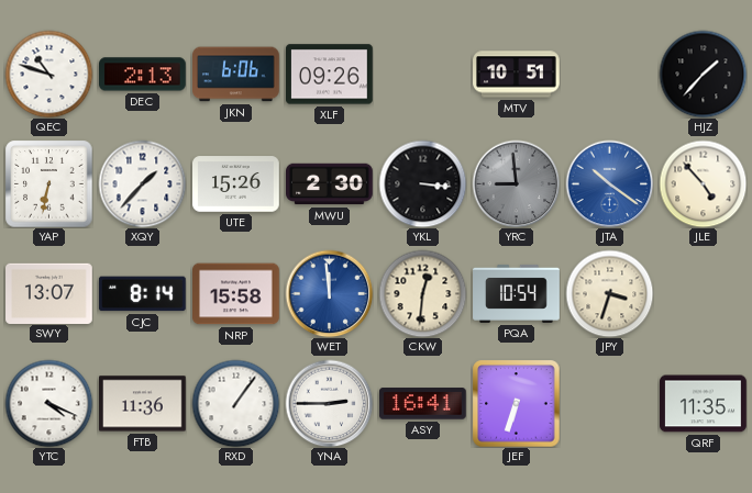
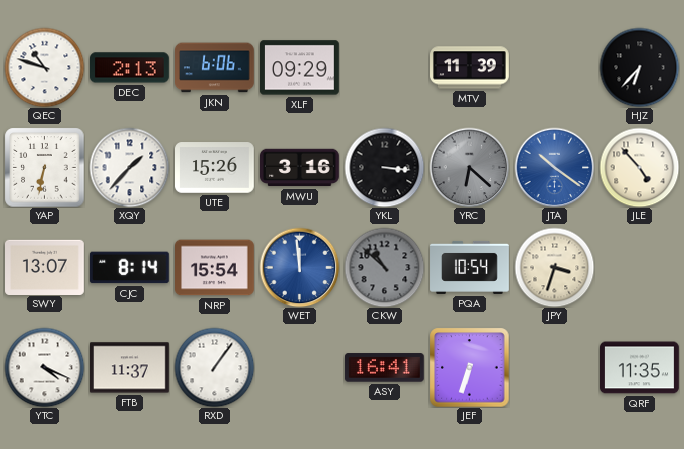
XLF: 09:26 -> 09:29
MTV: 10:51 -> 11:39
HJZ: 1:37 -> 6:37
MWU: 2:30 -> 3:16
YRC: 8:59 -> 6:22
NRP: 15:58 -> 15:54
CKW: 12:31 -> 10:52
CKW dial: cream -> grey
FTB: 11:36 -> 11:37
YNA: 2:45 -> none
